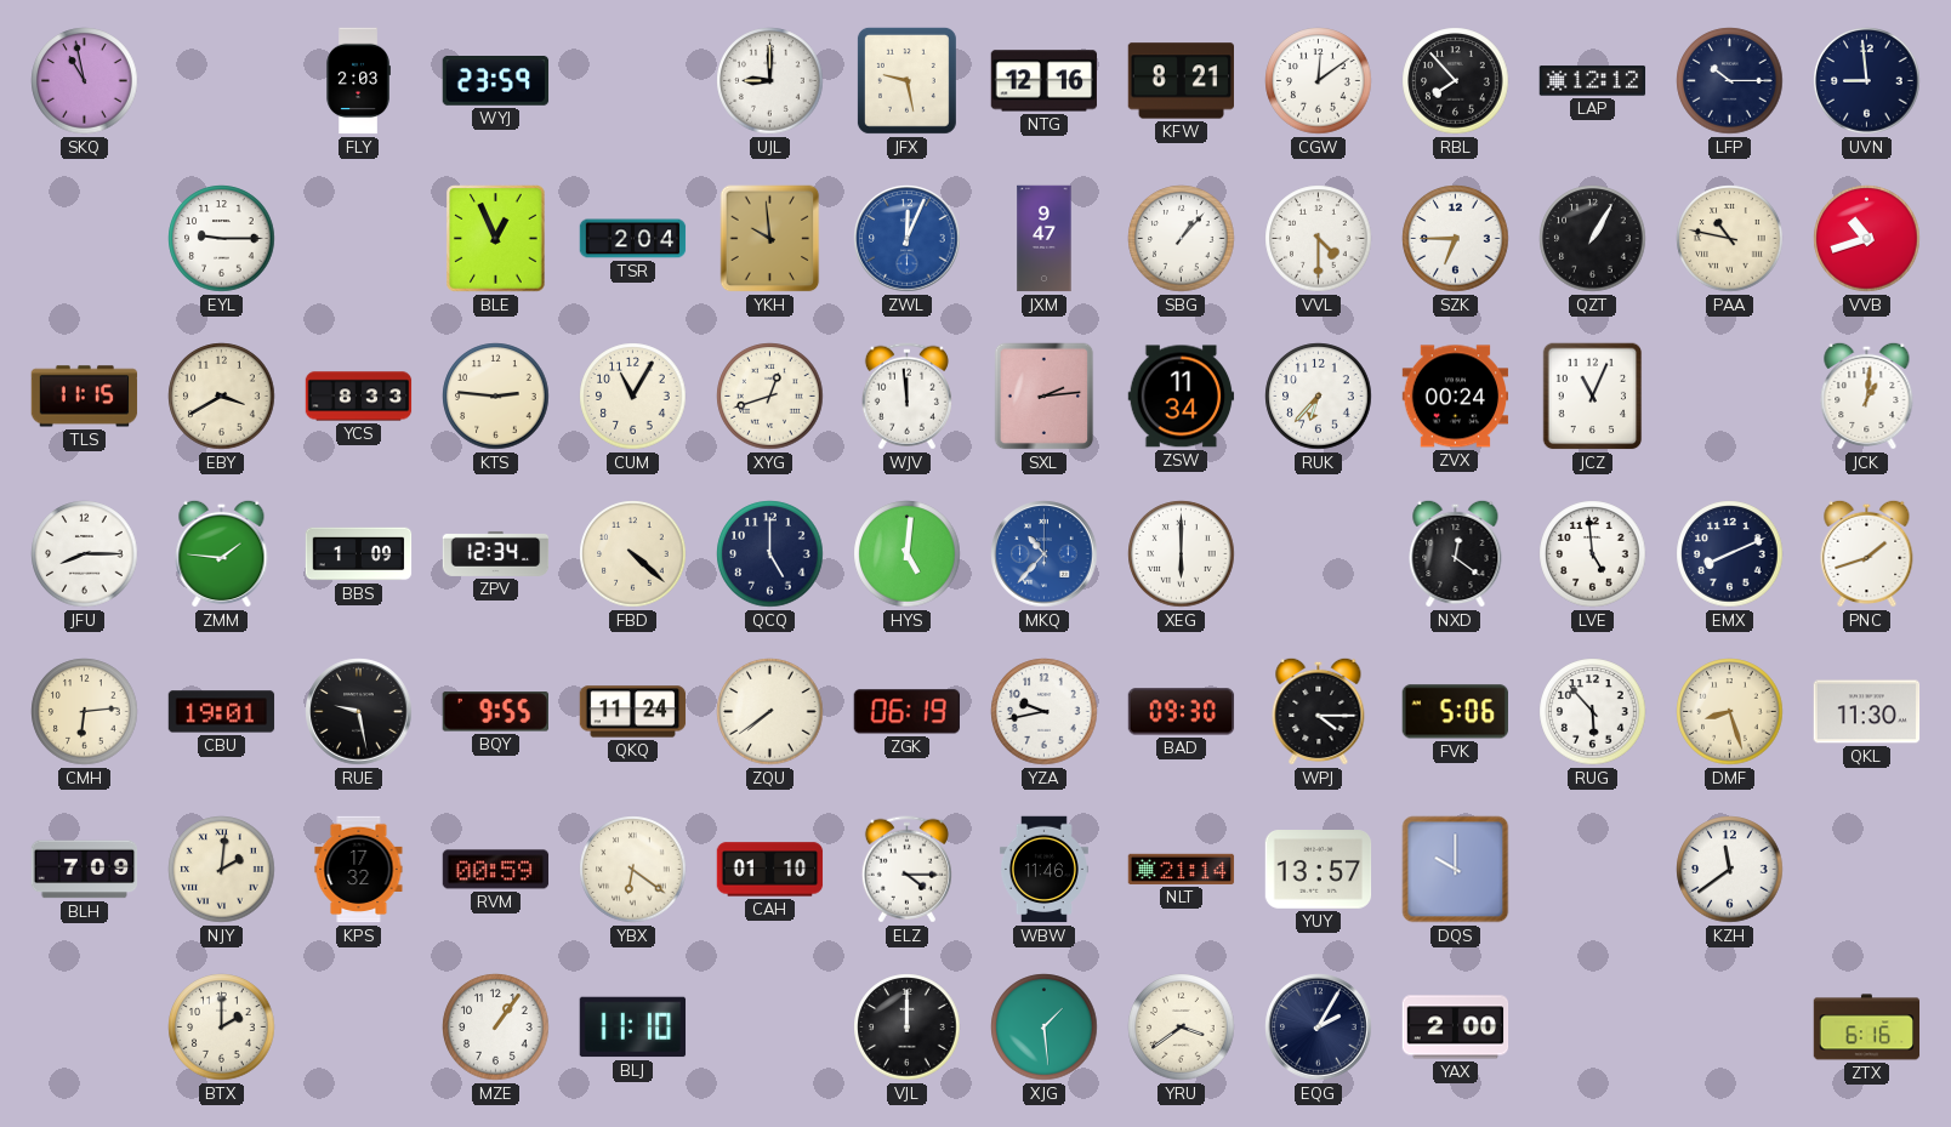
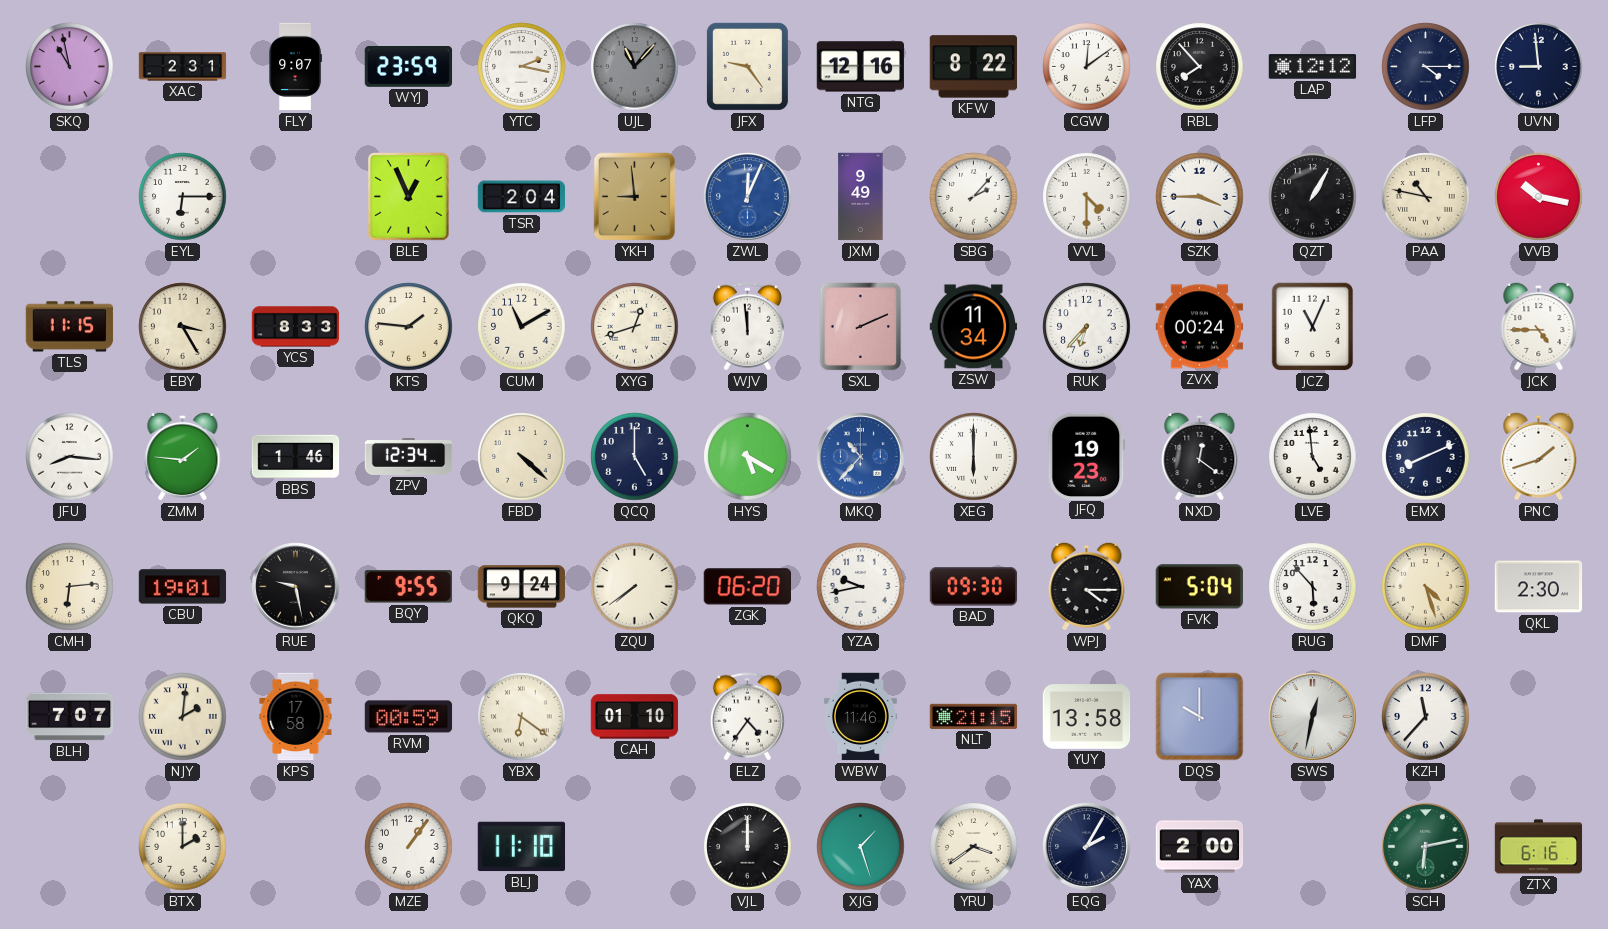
XAC: none -> 2:31
FLY: 2:03 -> 9:07
YTC: none -> 2:17
UJL: 9:00 -> 11:07
UJL dial: white -> grey
JFX: 9:28 -> 9:24
KFW: 8:21 -> 8:22
LFP: 10:15 -> 4:15
EYL: 9:15 -> 6:15
YKH: 9:59 -> 8:59
JXM: 9:47 -> 9:49
SBG: 1:07 -> 2:07
SZK: 6:45 -> 3:45
VVB: 10:42 -> 10:17
EBY: 3:40 -> 3:25
KTS: 2:46 -> 1:46
CUM: 11:05 -> 11:10
SXL: 2:14 -> 2:11
JCK: 1:01 -> 4:45
JFU: 8:15 -> 8:16
BBS: 1:09 -> 1:46
HYS: 5:01 -> 5:20
JFQ: none -> 19:23
QKQ: 11:24 -> 9:24
ZGK: 06:19 -> 06:20
FVK: 5:06 -> 5:04
DMF: 8:27 -> 4:27
QKL: 11:30 -> 2:30
BLH: 7:09 -> 7:07
KPS: 17:32 -> 17:58
ELZ: 4:15 -> 4:36
NLT: 21:14 -> 21:15
YUY: 13:57 -> 13:58
SWS: none -> 12:32
KZH: 11:39 -> 11:37
XJG: 1:29 -> 1:27
SCH: none -> 6:13
